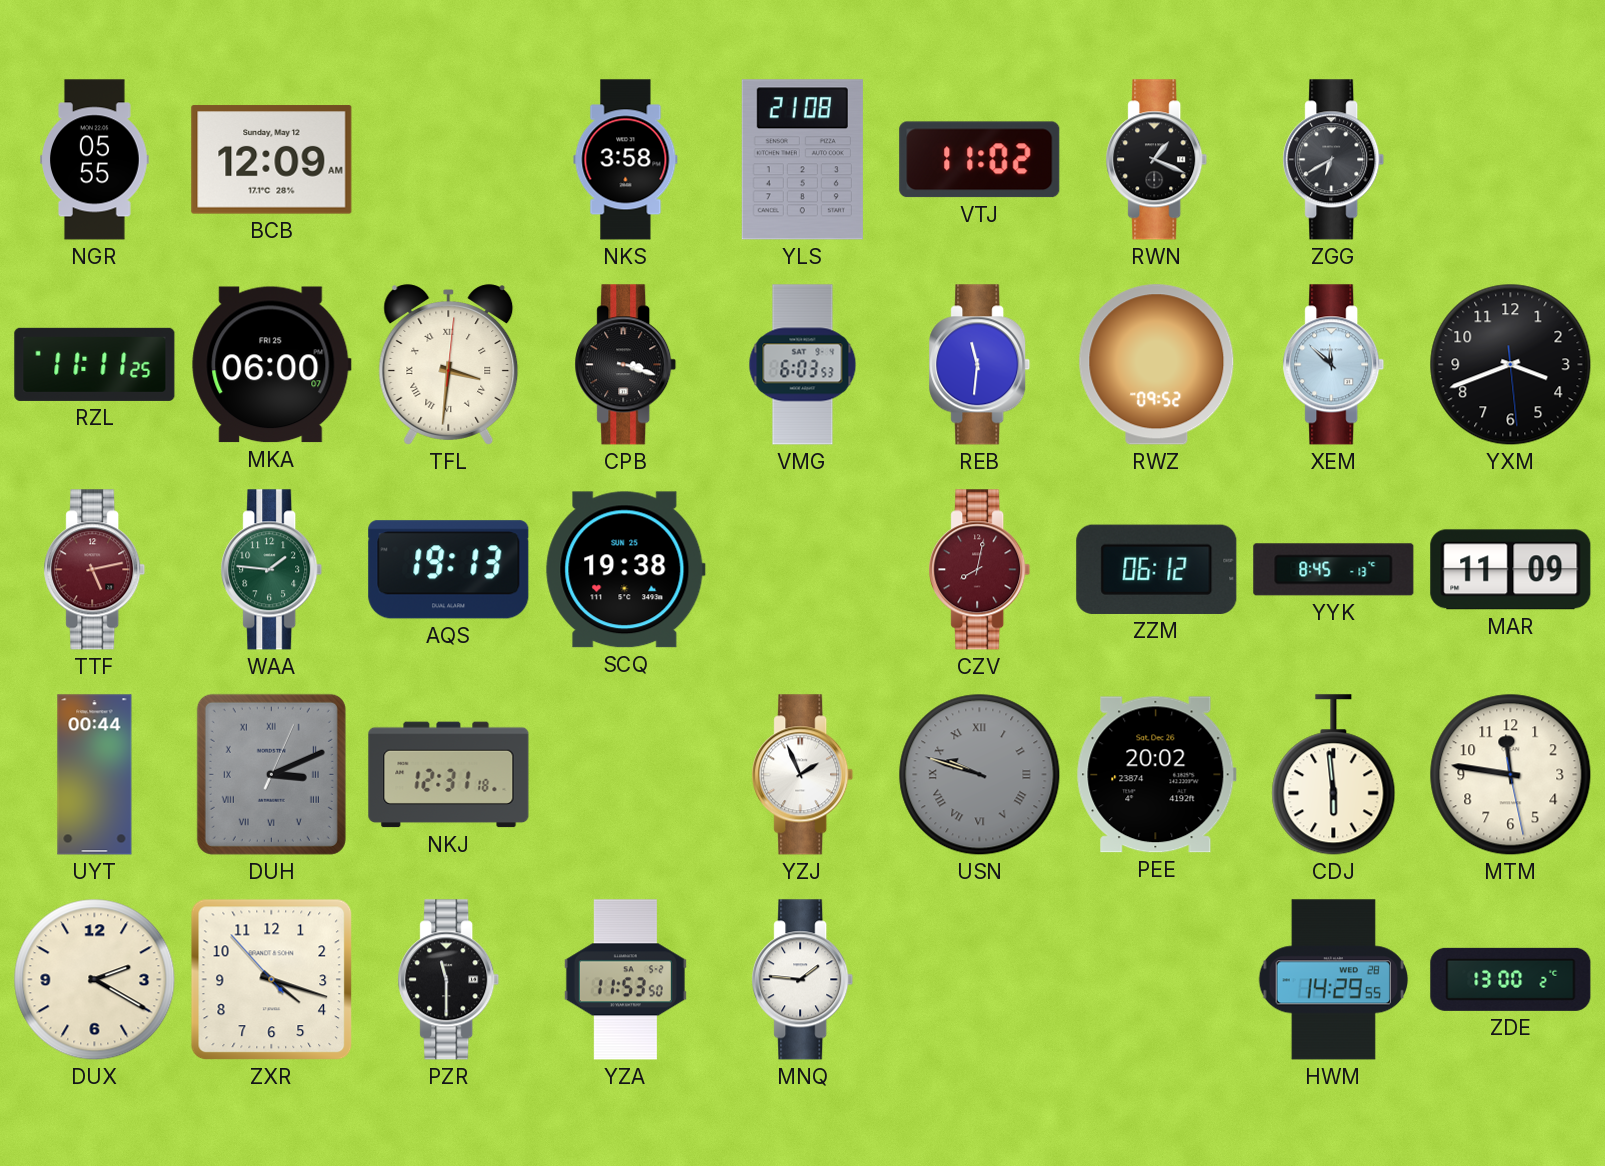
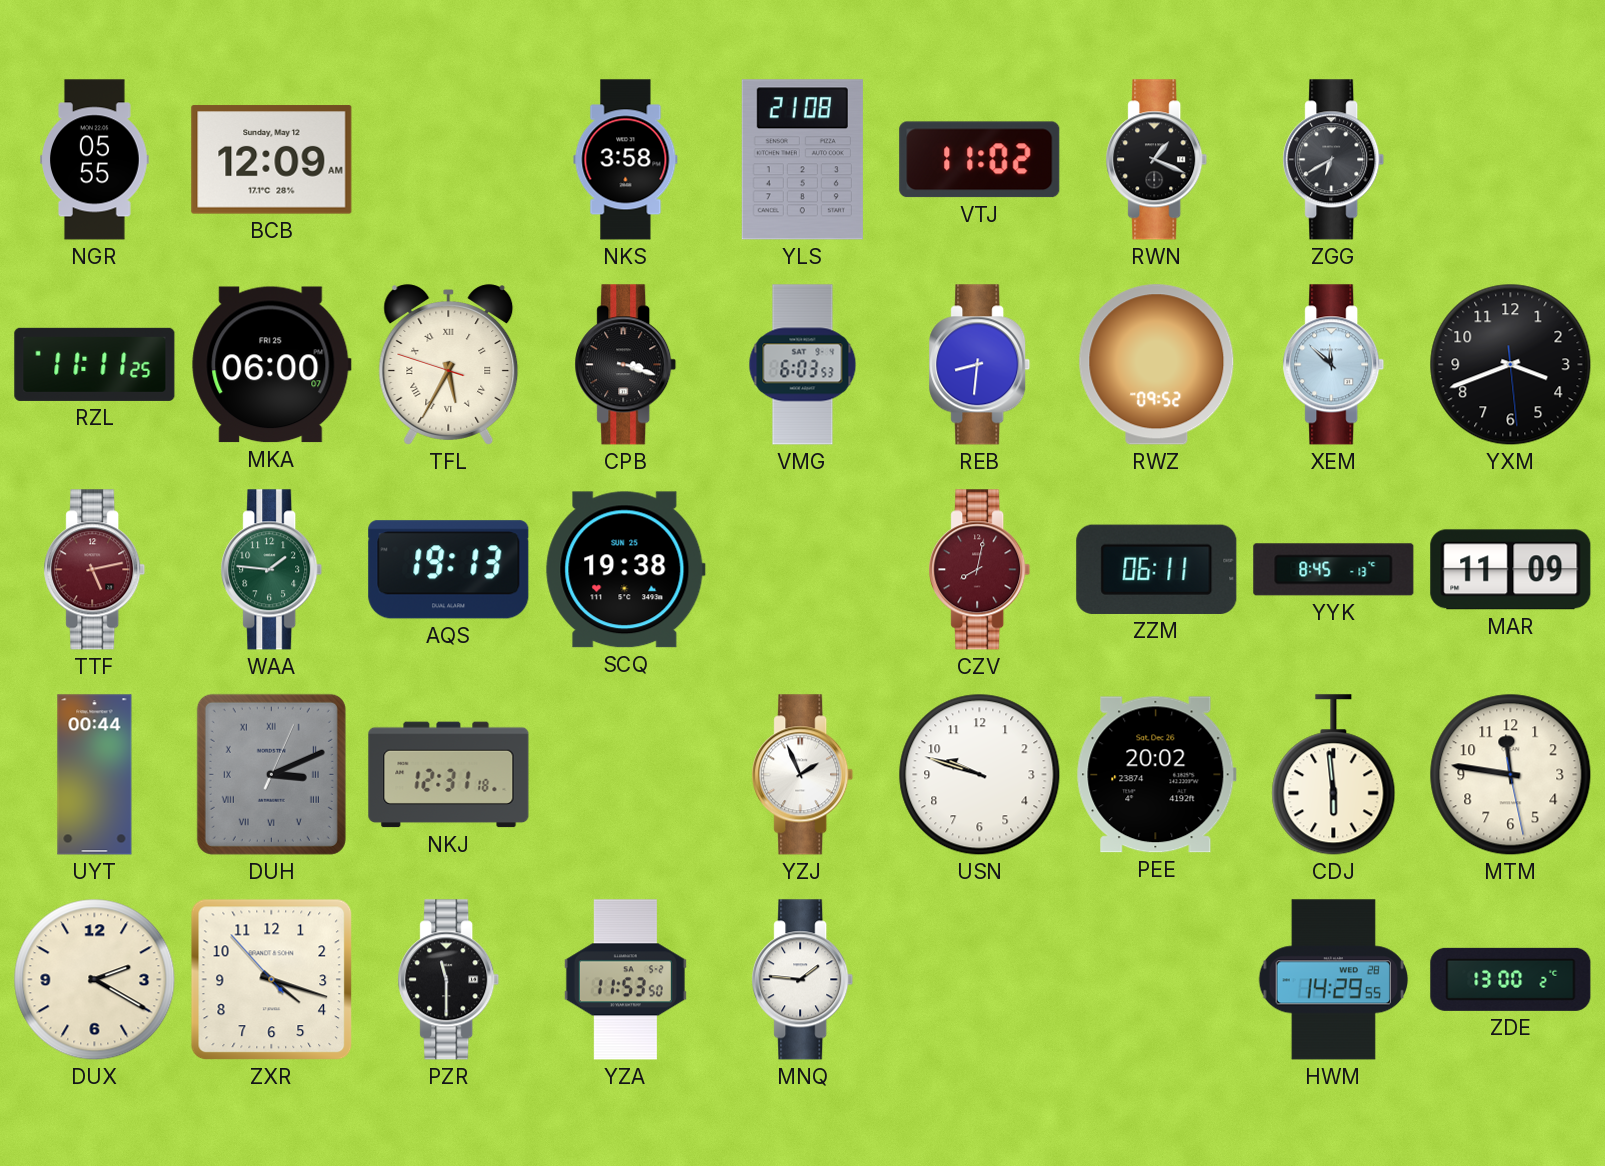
TFL: 3:31 -> 5:34
REB: 11:31 -> 8:31
ZZM: 06:12 -> 06:11
USN dial: grey -> white
USN numerals: Roman -> Arabic
